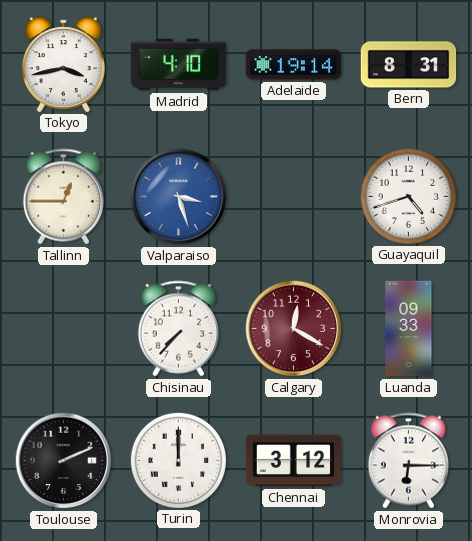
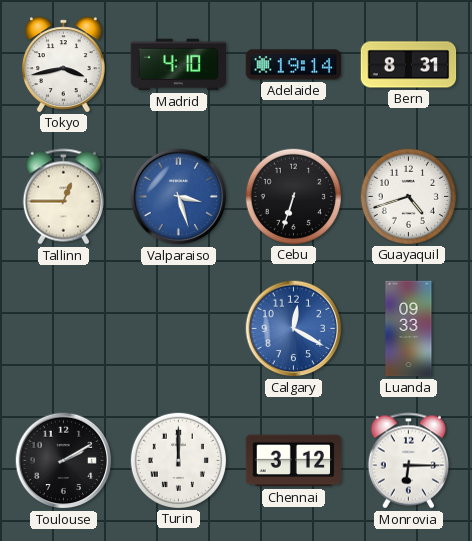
Cebu: none -> 6:33
Chisinau: 7:37 -> none
Calgary dial: burgundy -> blue
Toulouse: 2:11 -> 2:10
